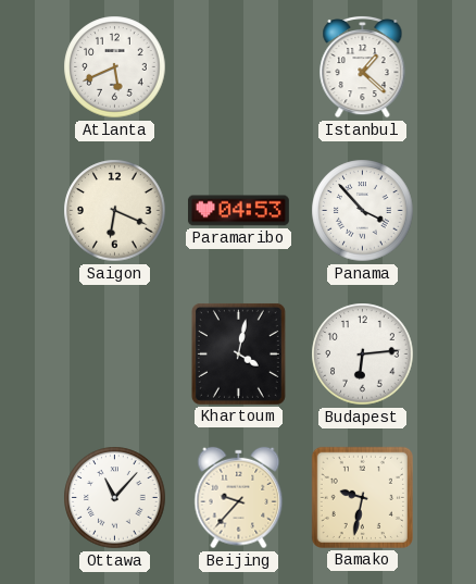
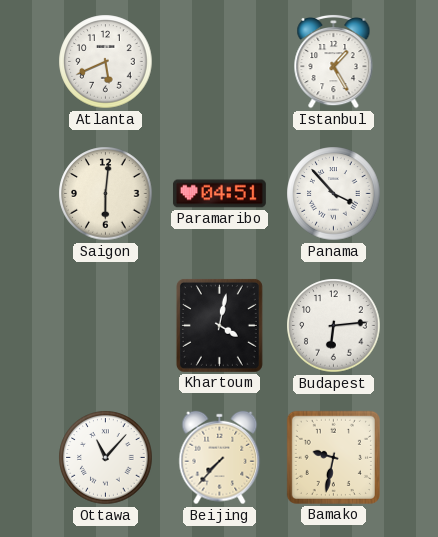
Istanbul: 1:22 -> 1:25
Saigon: 6:19 -> 6:01
Paramaribo: 04:53 -> 04:51
Beijing: 9:37 -> 7:37
